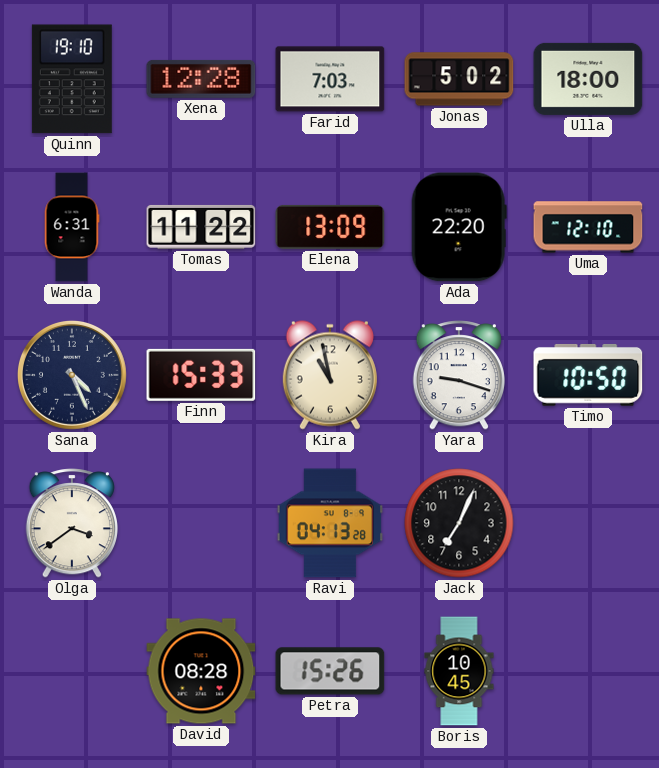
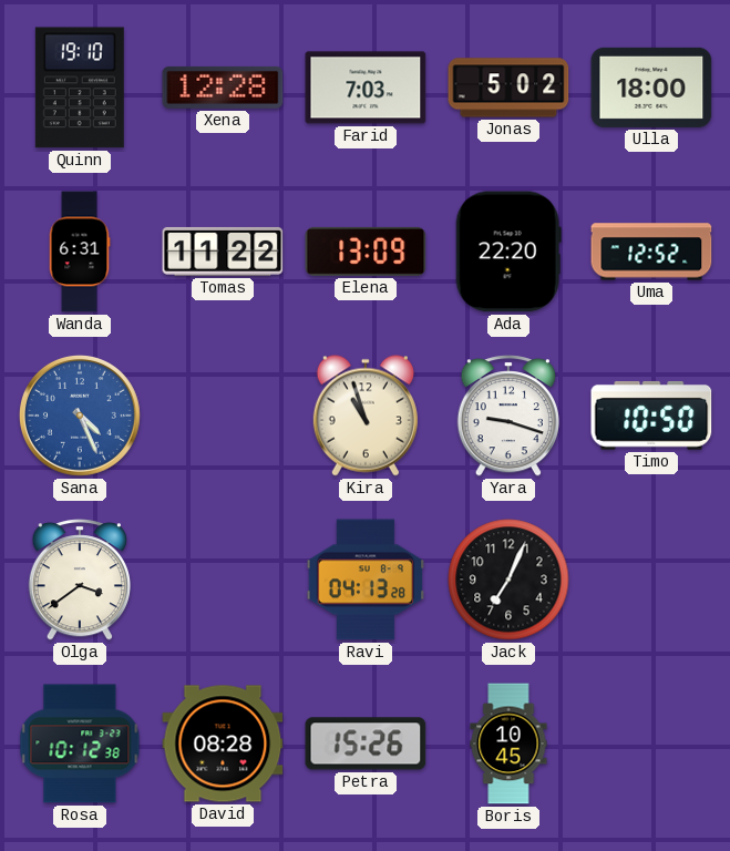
Uma: 12:10 -> 12:52
Sana dial: navy -> blue
Finn: 15:33 -> none
Kira: 10:58 -> 10:57
Rosa: none -> 10:12
